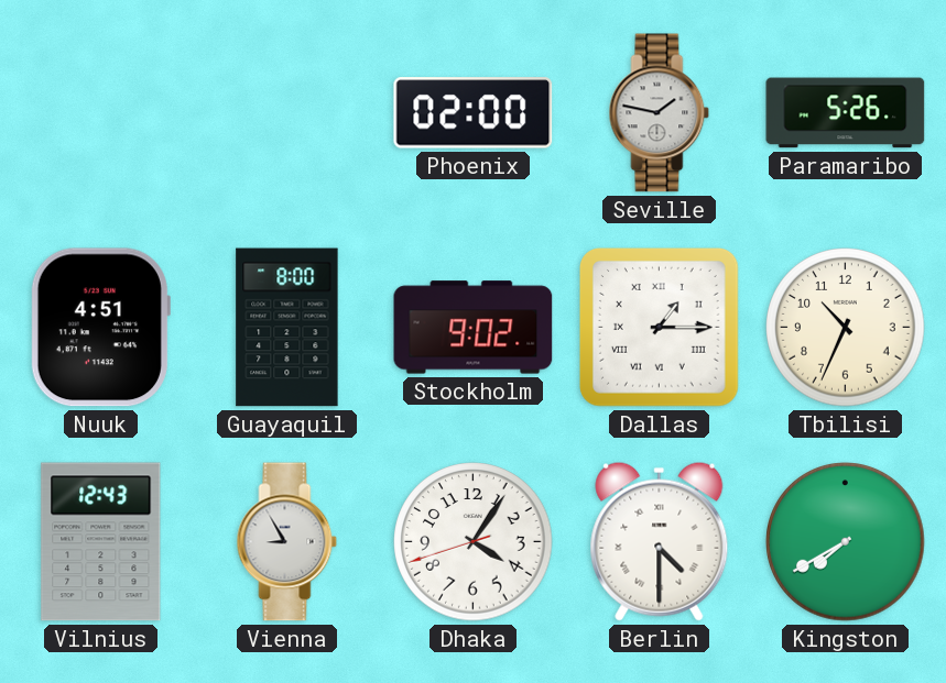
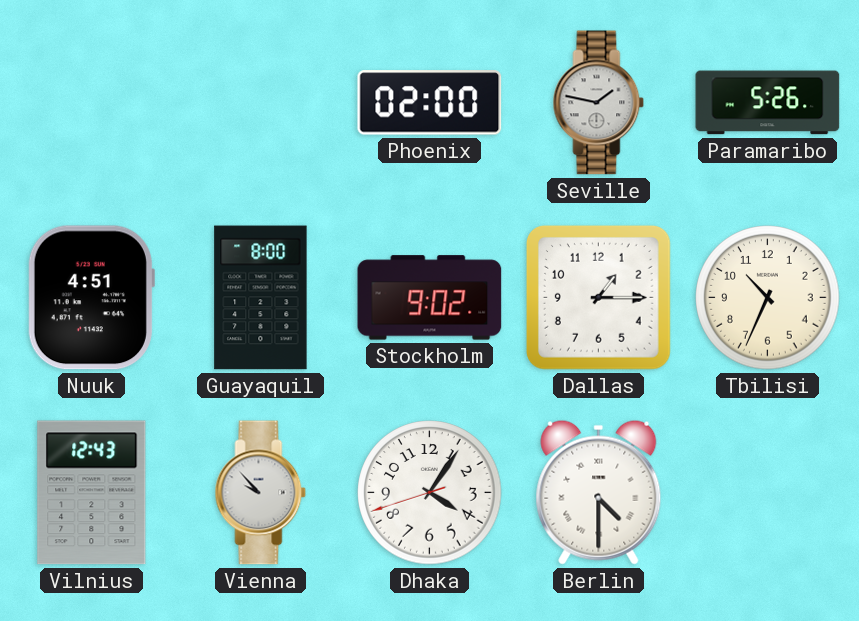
Dallas numerals: Roman -> Arabic
Vienna: 8:55 -> 9:53
Kingston: 7:40 -> none
